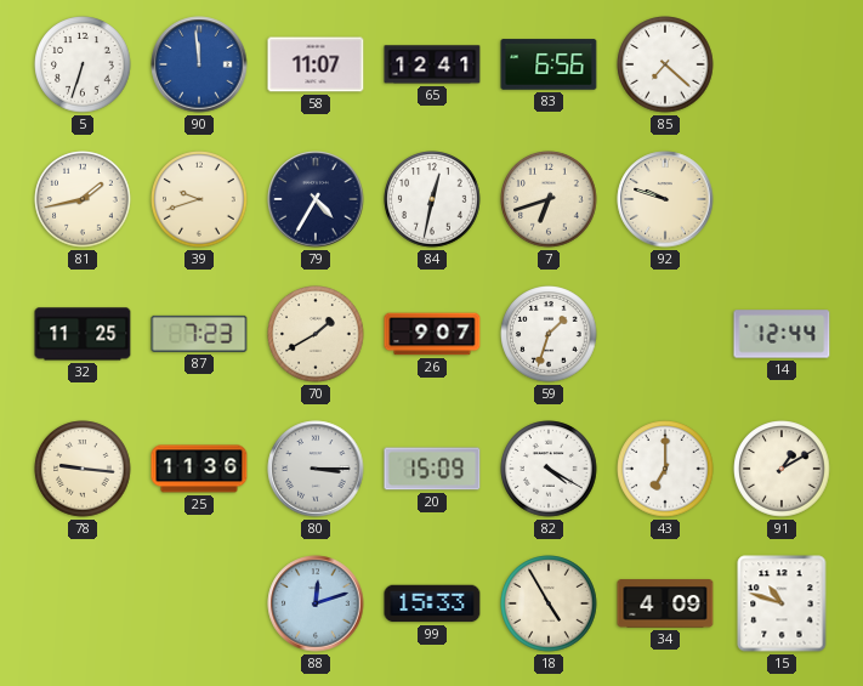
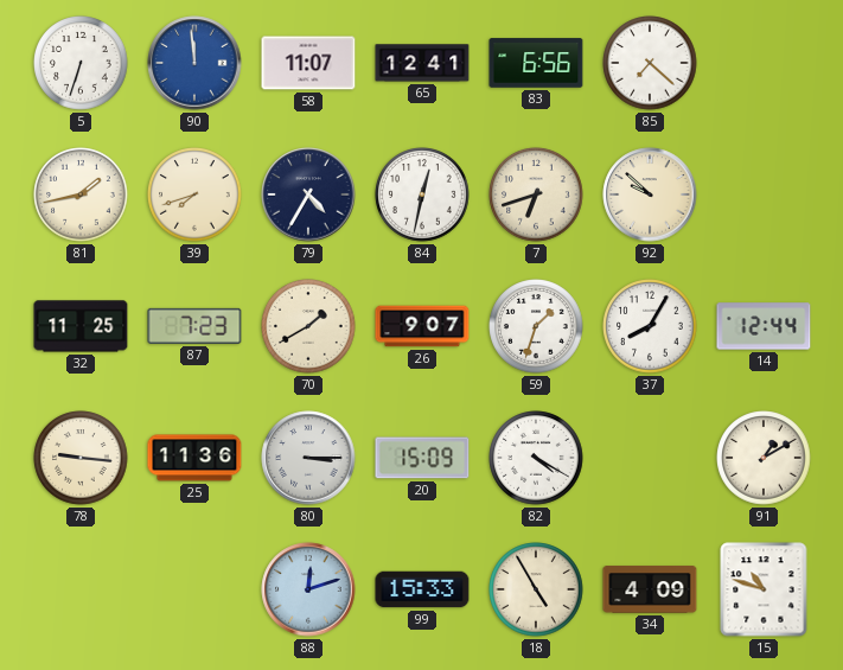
39: 9:42 -> 7:42
92: 9:48 -> 9:52
37: none -> 8:05
43: 7:00 -> none
